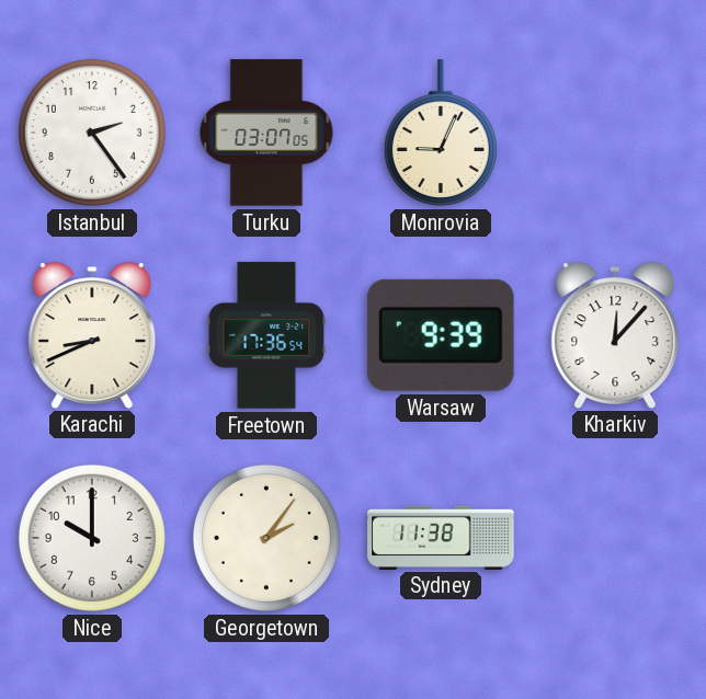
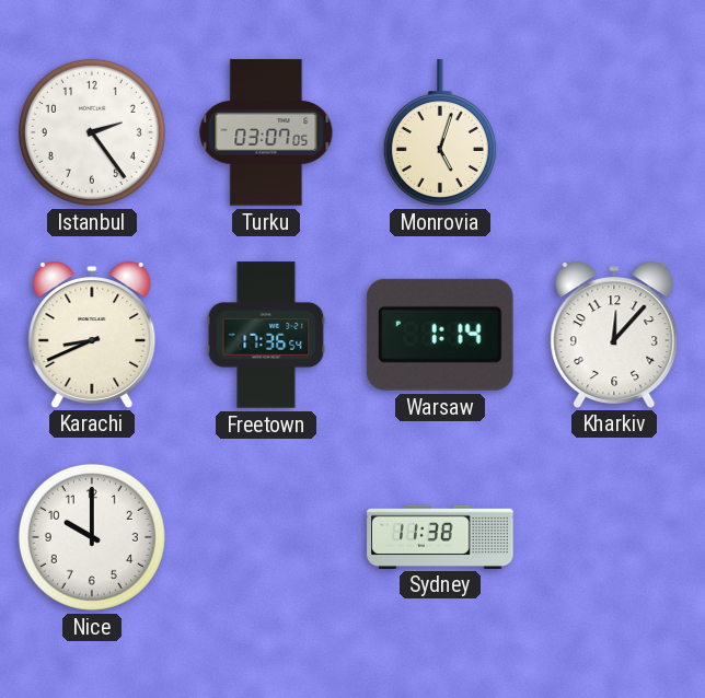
Monrovia: 9:04 -> 5:03
Warsaw: 9:39 -> 1:14
Georgetown: 2:06 -> none
